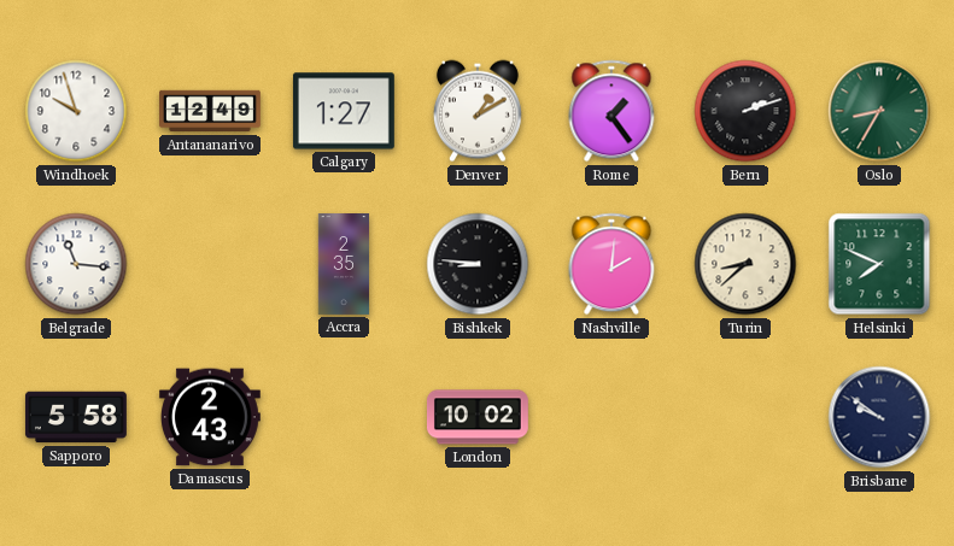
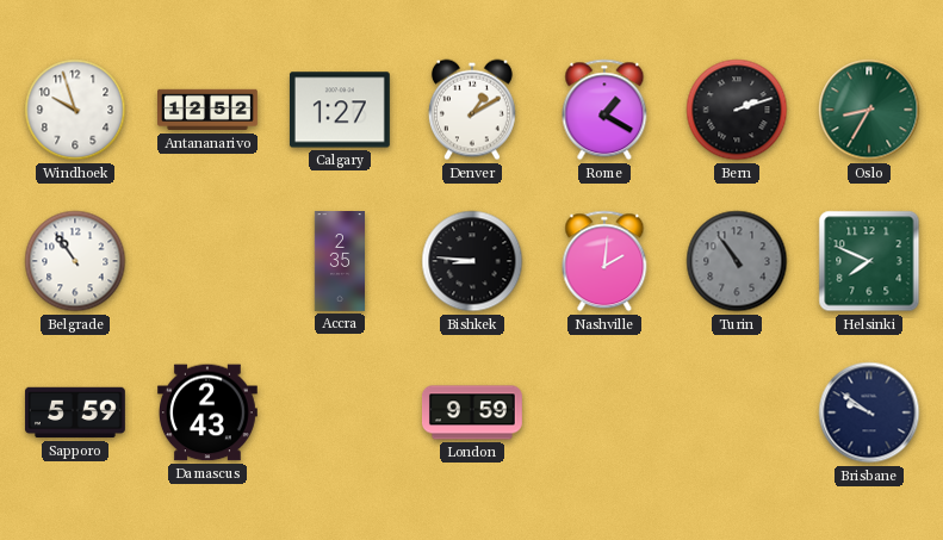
Antananarivo: 12:49 -> 12:52
Rome: 1:24 -> 1:20
Belgrade: 11:16 -> 10:54
Turin: 8:38 -> 10:54
Turin dial: cream -> grey
Sapporo: 5:58 -> 5:59
London: 10:02 -> 9:59
